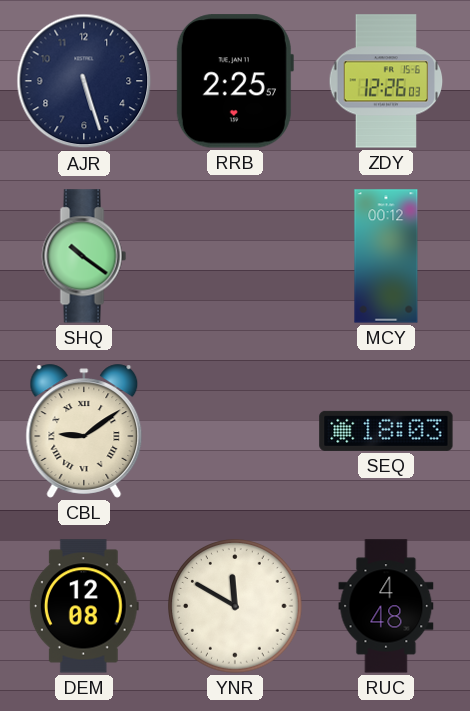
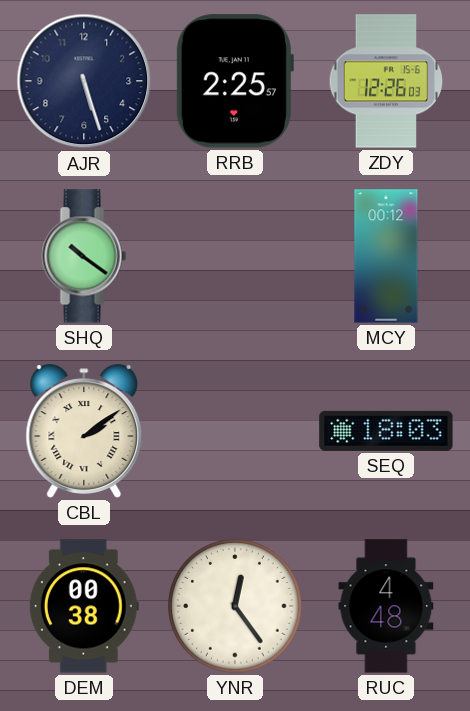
CBL: 9:09 -> 2:09
DEM: 12:08 -> 00:38
YNR: 11:50 -> 12:24
